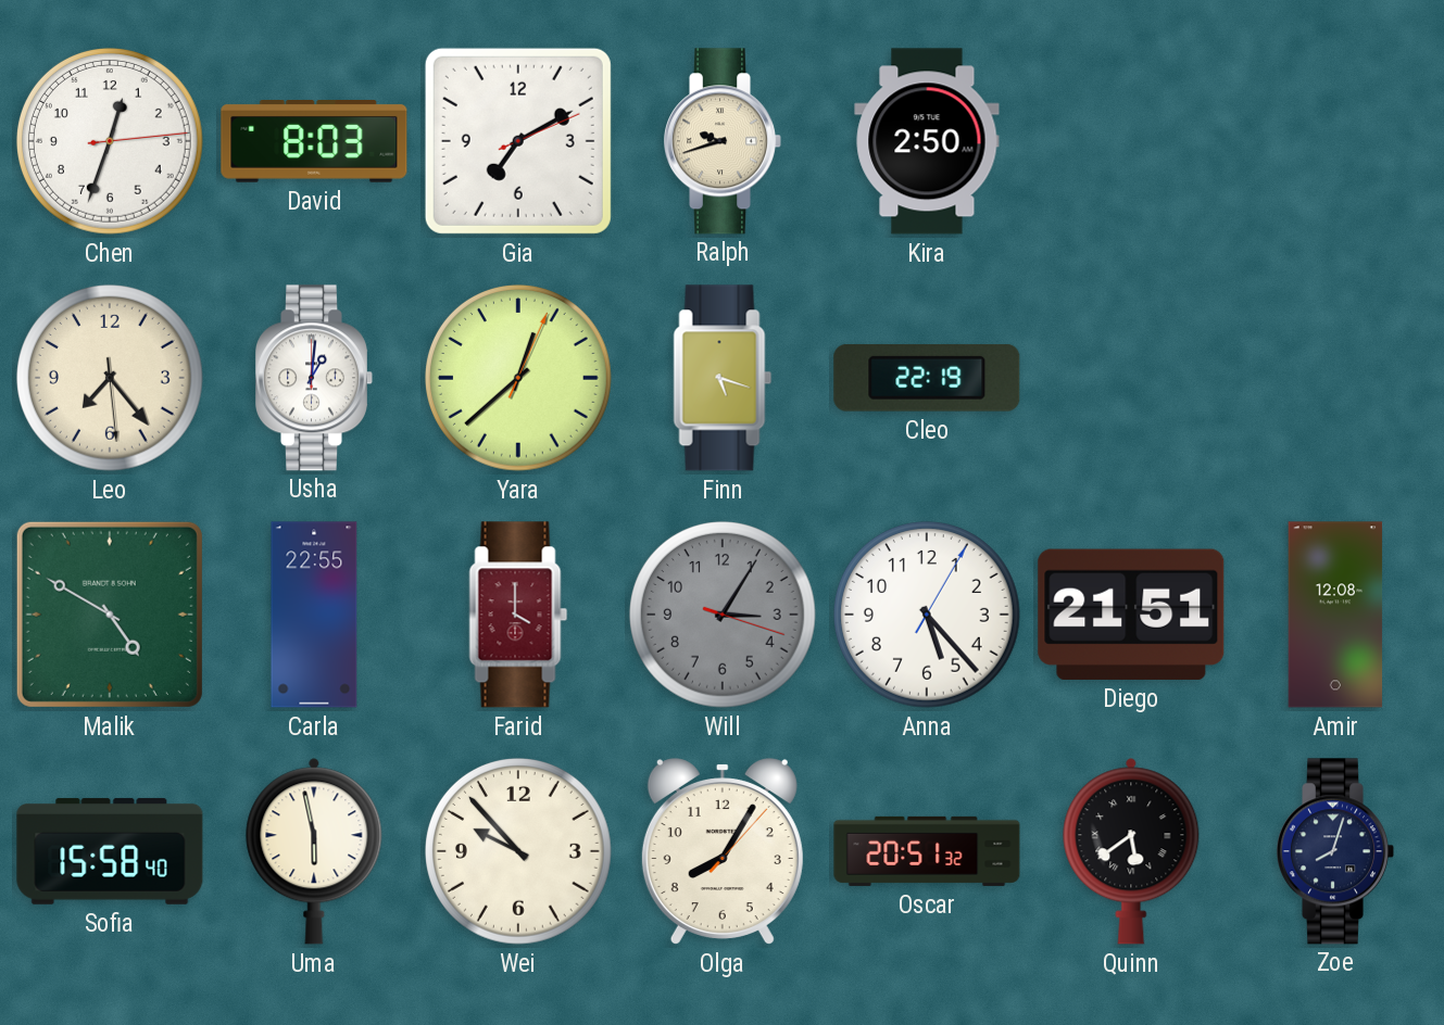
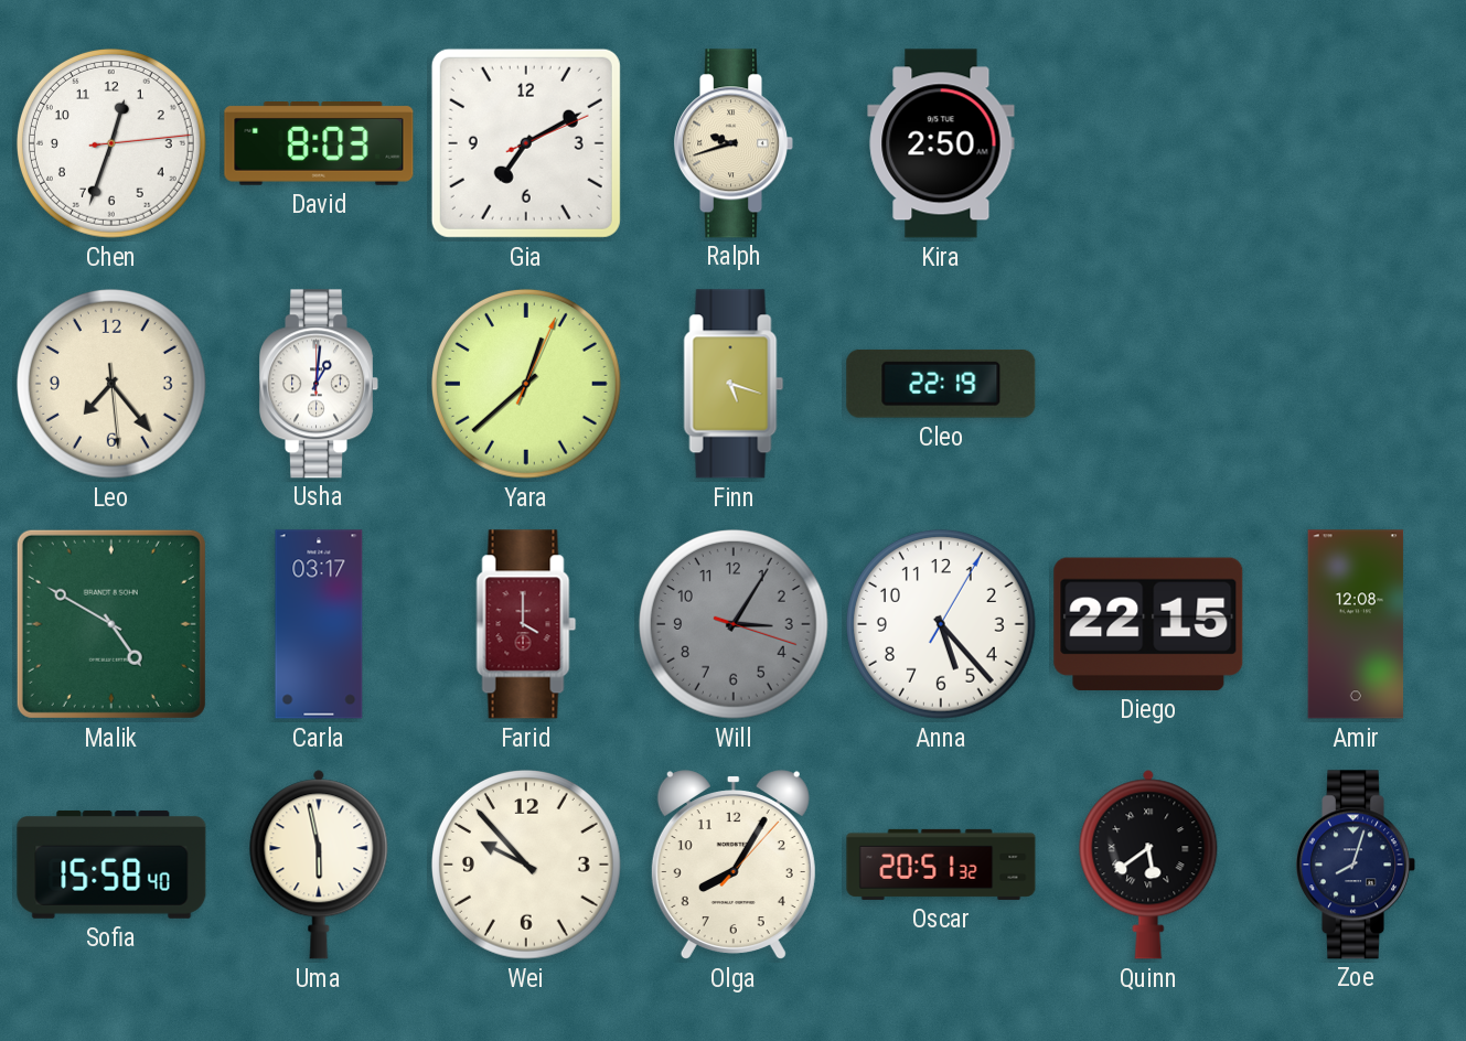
Carla: 22:55 -> 03:17
Diego: 21:51 -> 22:15
